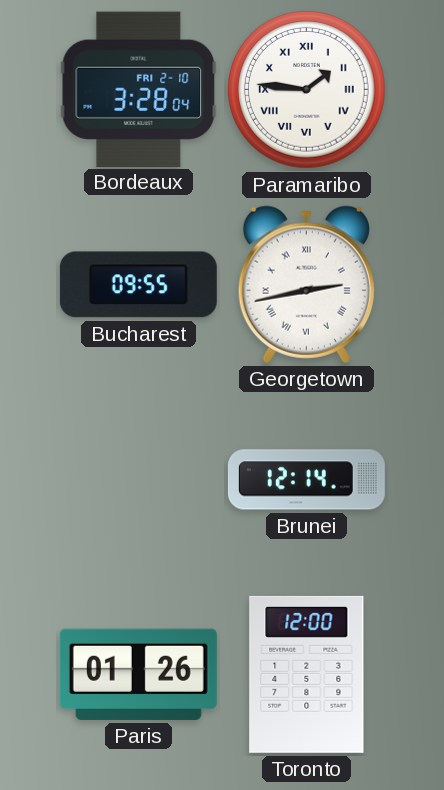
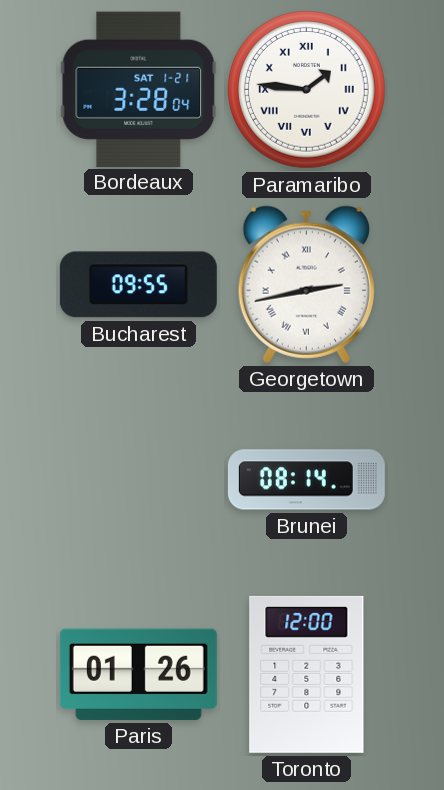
Bordeaux date: FRI 2-10 -> SAT 1-21
Brunei: 12:14 -> 08:14
